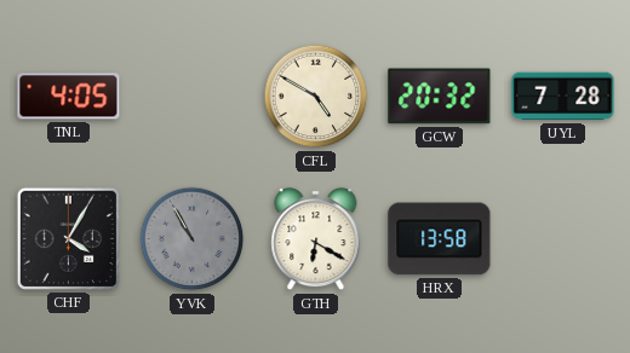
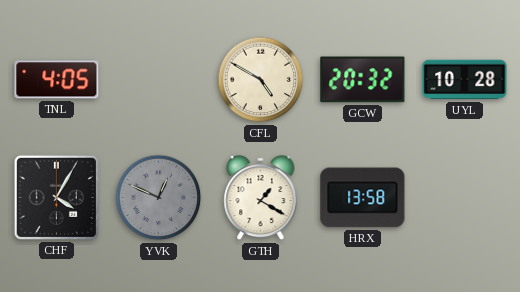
UYL: 7:28 -> 10:28
YVK: 10:55 -> 12:49
GTH: 6:20 -> 1:20
